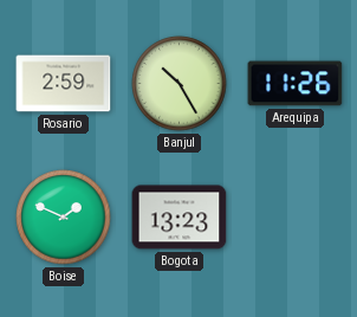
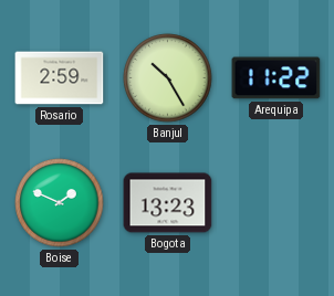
Arequipa: 11:26 -> 11:22
